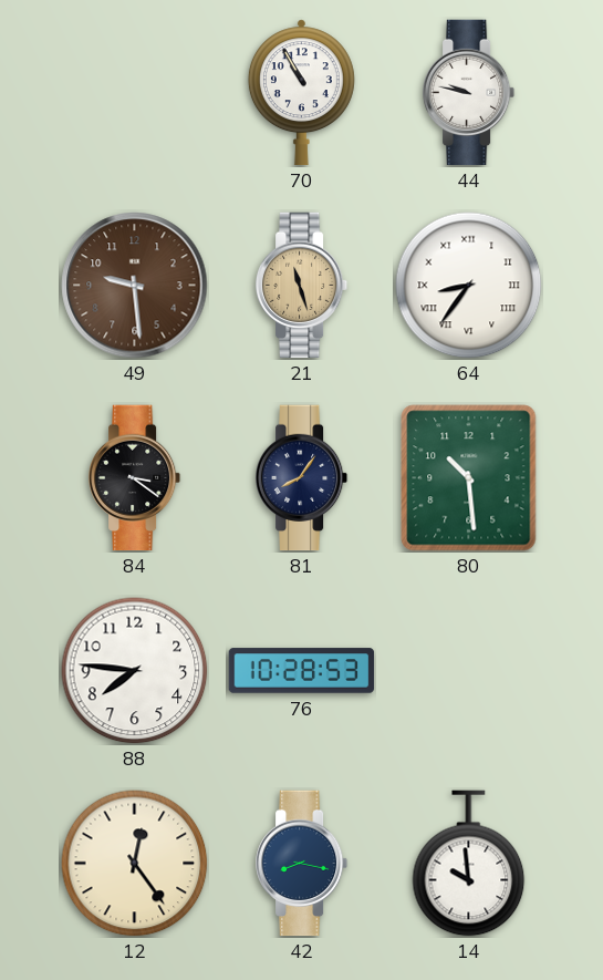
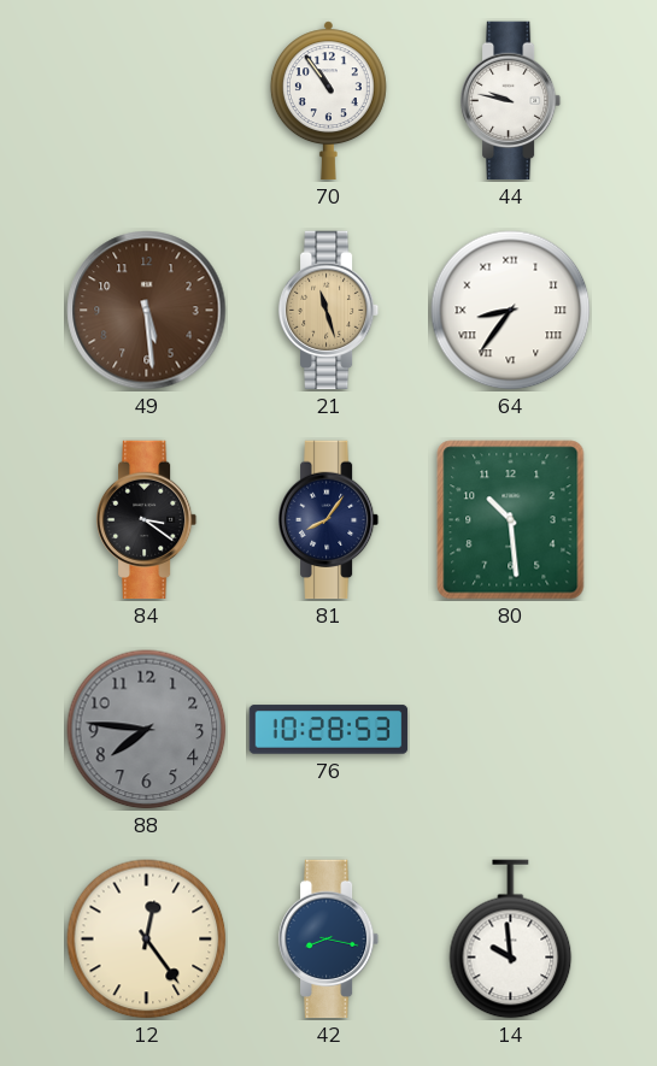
70: 10:55 -> 10:54
49: 9:29 -> 5:29
88 dial: white -> grey
